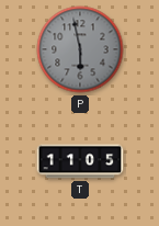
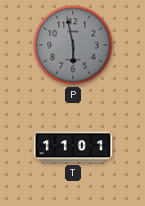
T: 11:05 -> 11:01
